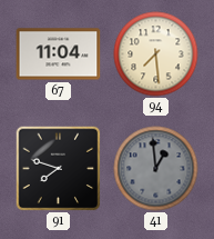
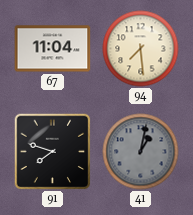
41: 12:59 -> 1:02
